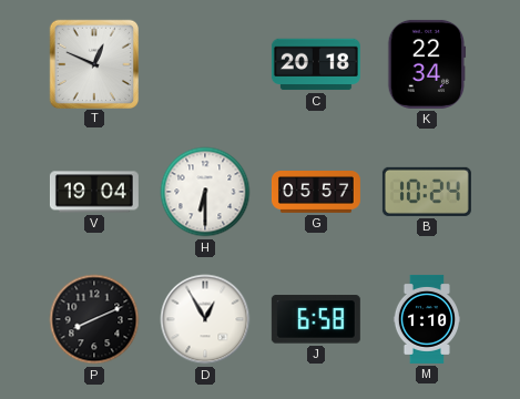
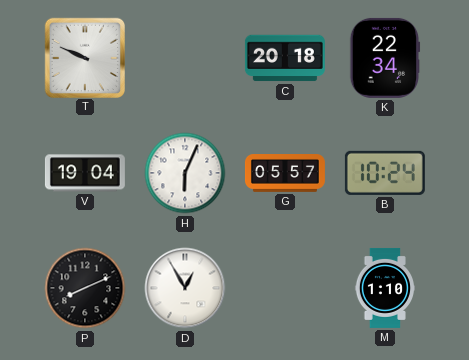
T: 12:49 -> 9:49
H: 6:30 -> 6:04
J: 6:58 -> none
